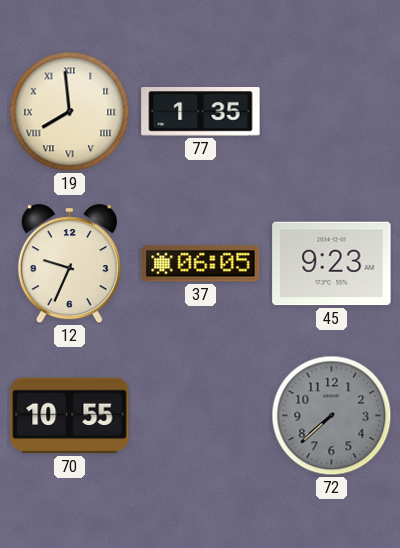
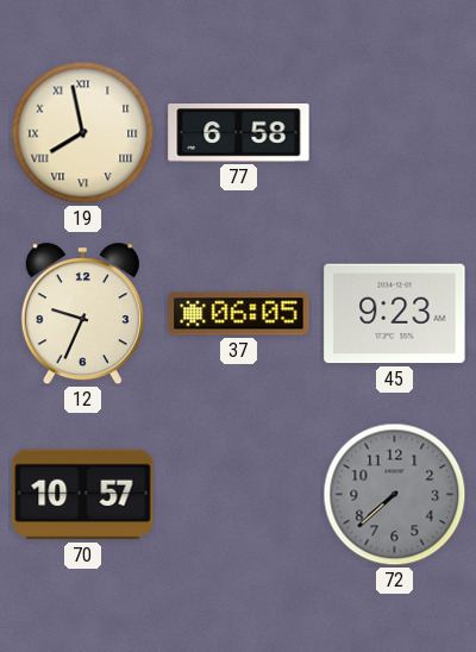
19: 7:59 -> 7:58
77: 1:35 -> 6:58
70: 10:55 -> 10:57
